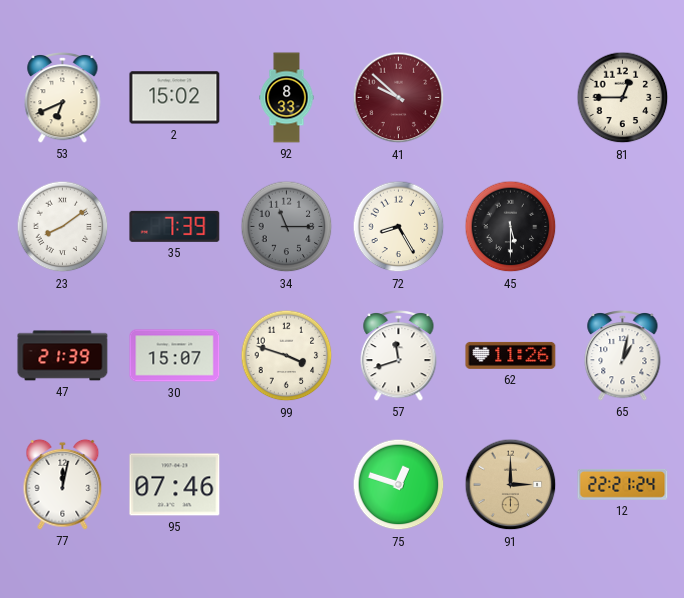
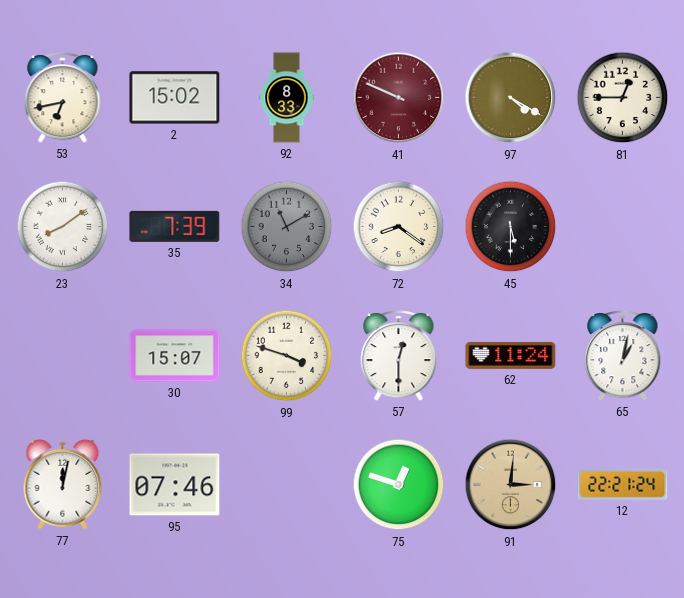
53: 6:41 -> 6:43
41: 9:52 -> 9:49
97: none -> 4:20
34: 11:15 -> 11:10
72: 8:25 -> 8:21
47: 21:39 -> none
57: 11:42 -> 12:30
62: 11:26 -> 11:24
91: 3:00 -> 3:01
